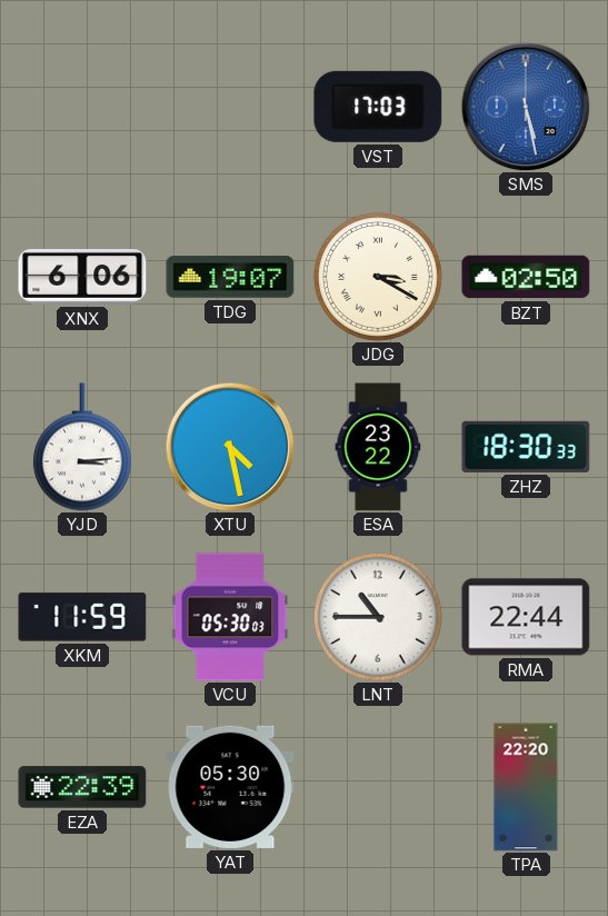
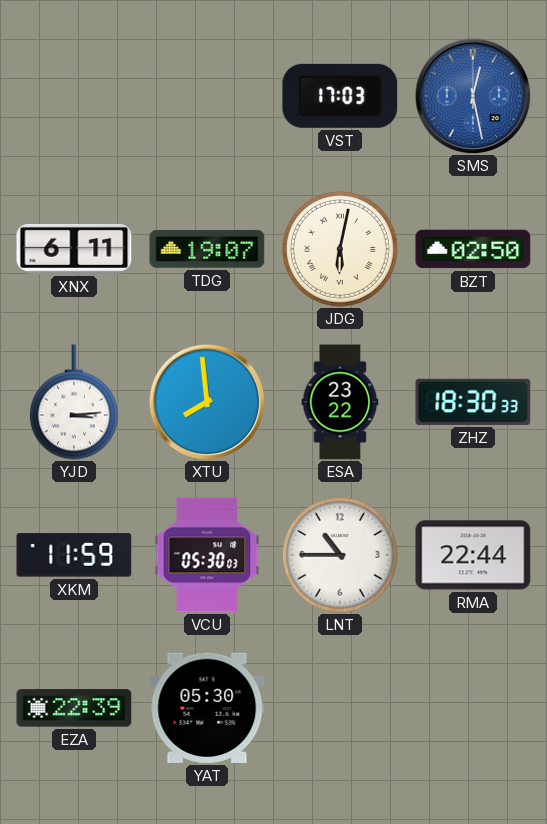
SMS: 5:28 -> 12:28
XNX: 6:06 -> 6:11
JDG: 3:20 -> 6:02
XTU: 4:28 -> 7:59
TPA: 22:20 -> none
